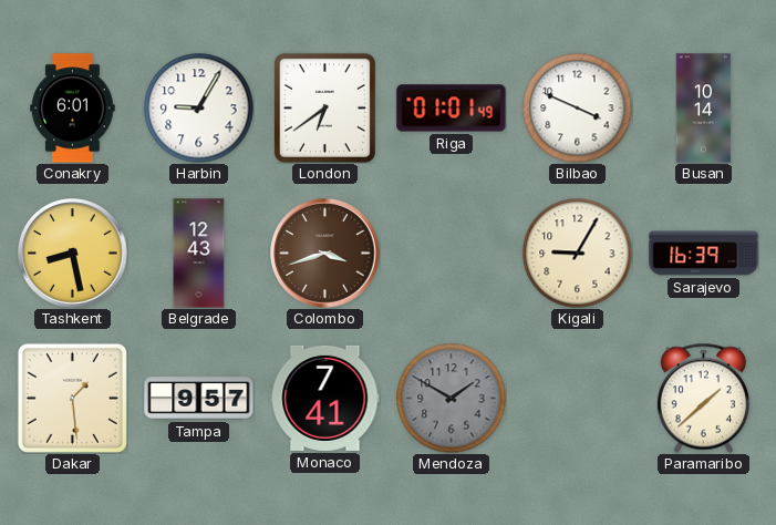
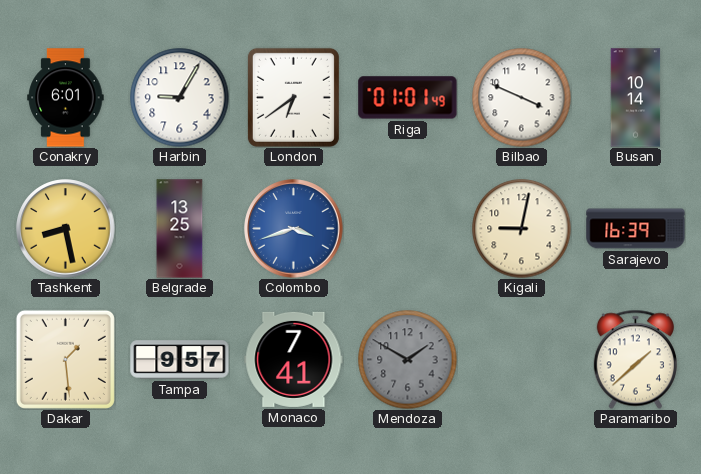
Belgrade: 12:43 -> 13:25
Colombo dial: brown -> blue
Kigali: 9:05 -> 9:02
